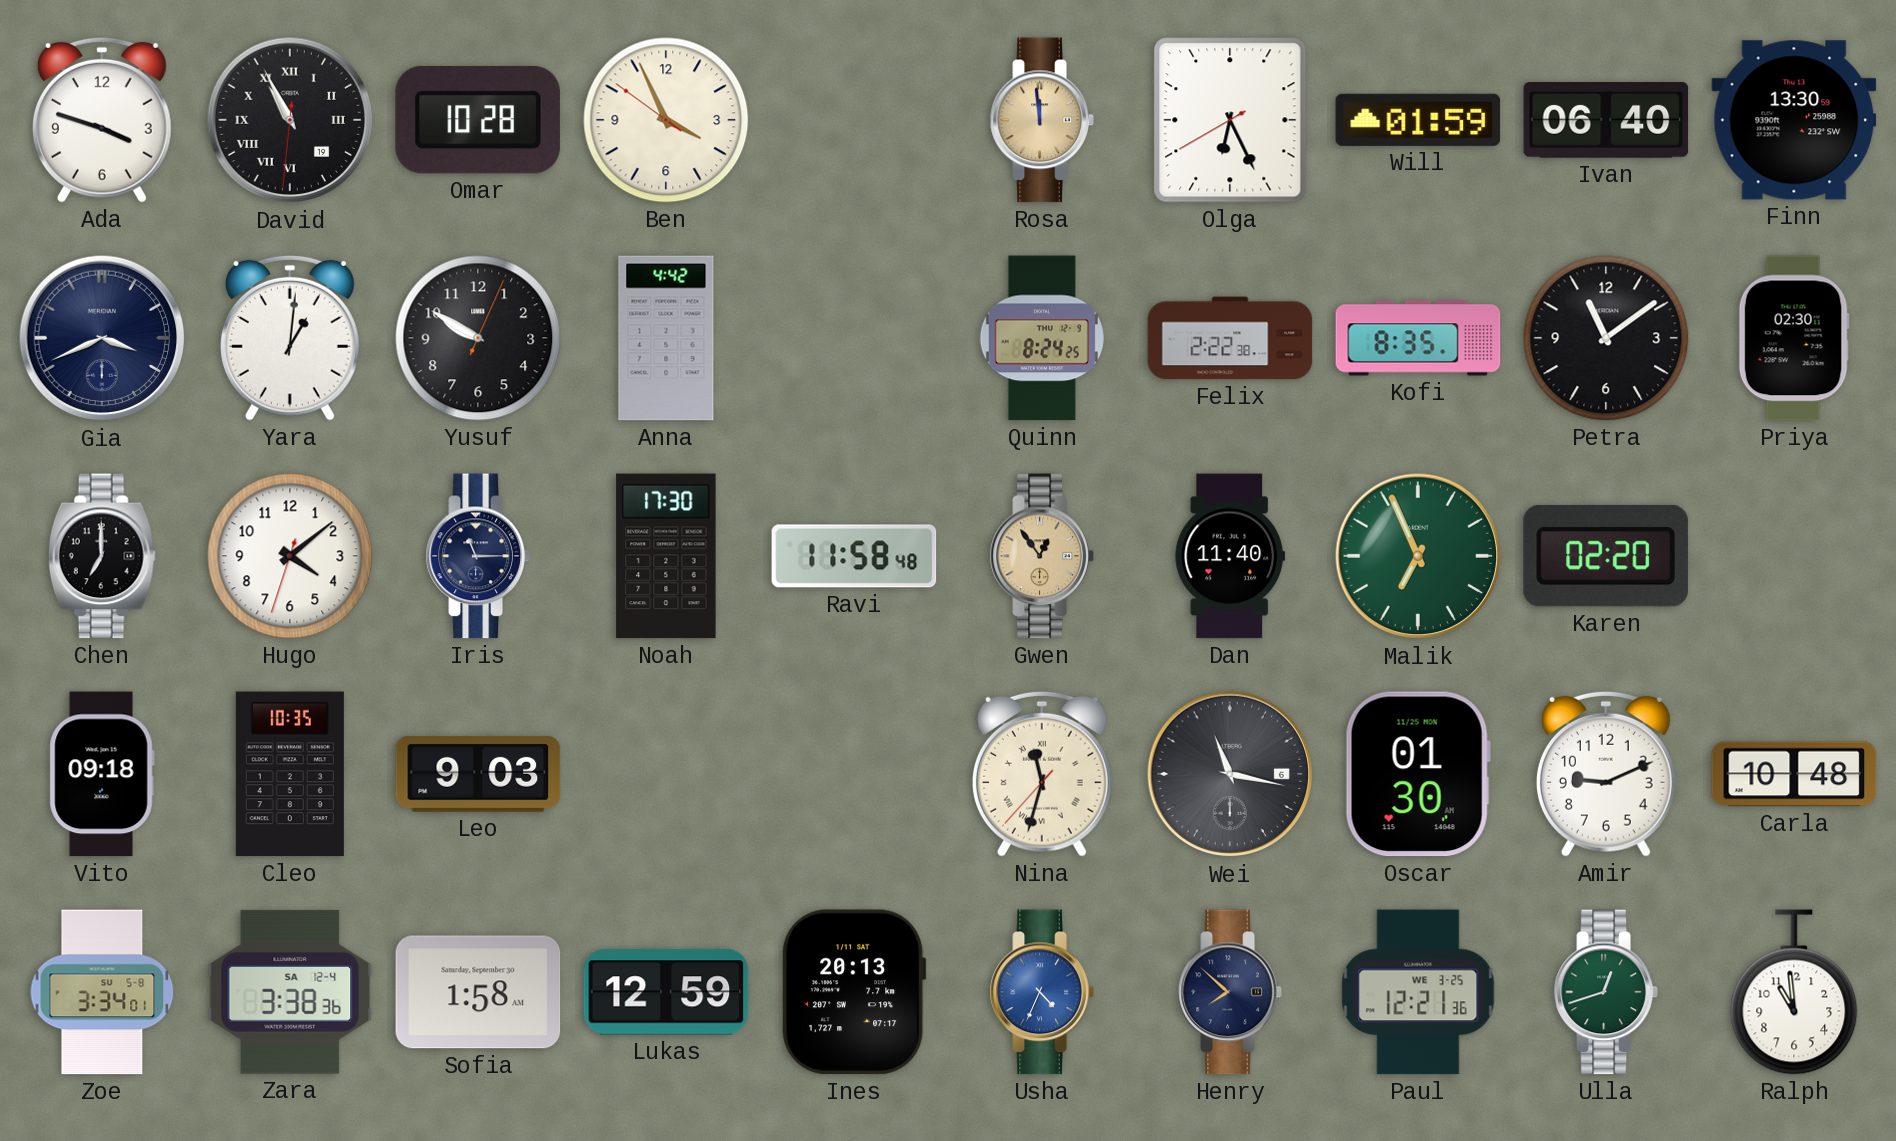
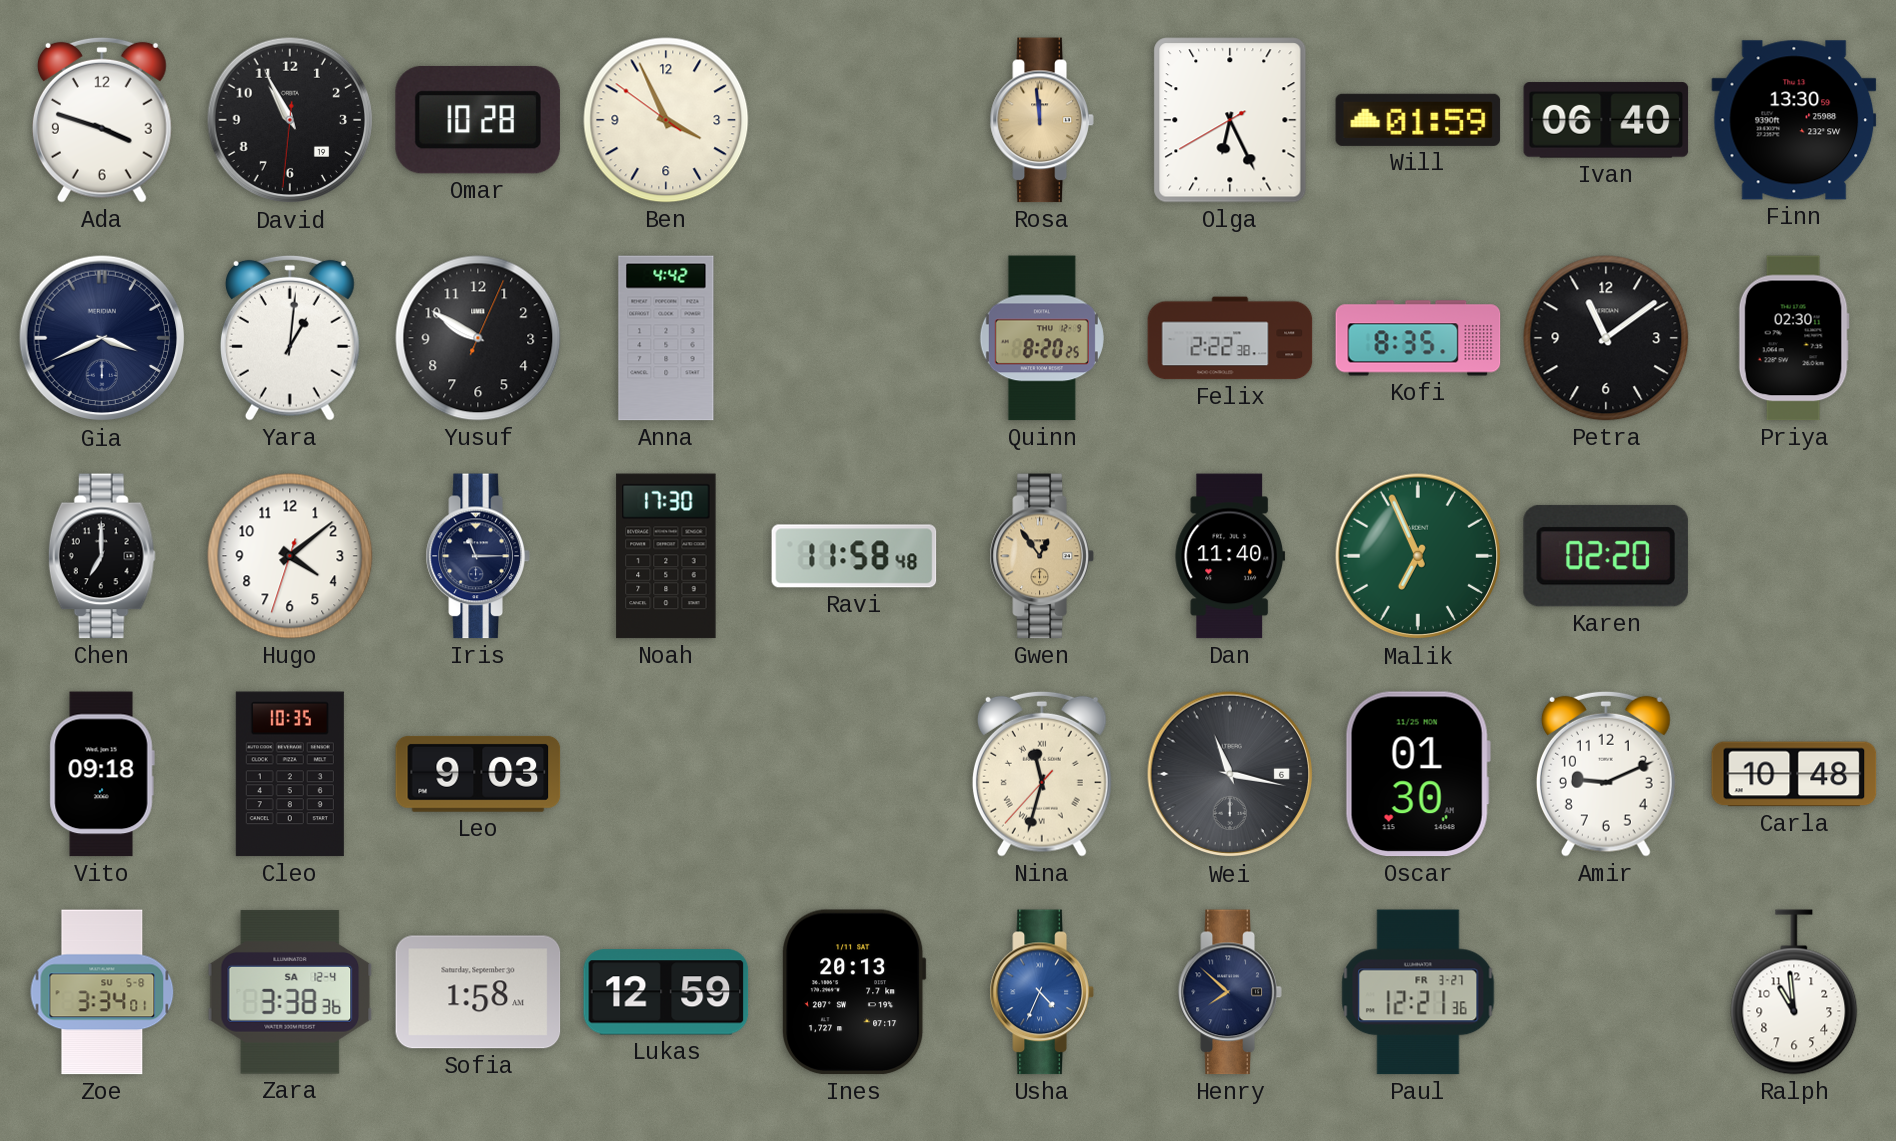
David numerals: Roman -> Arabic
Quinn: 8:24 -> 8:20
Paul date: WE 3-25 -> FR 3-27
Ulla: 12:42 -> none
